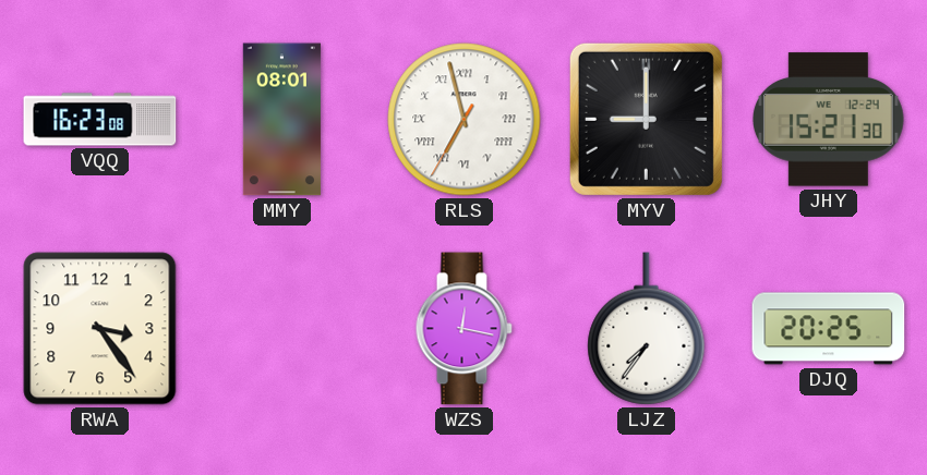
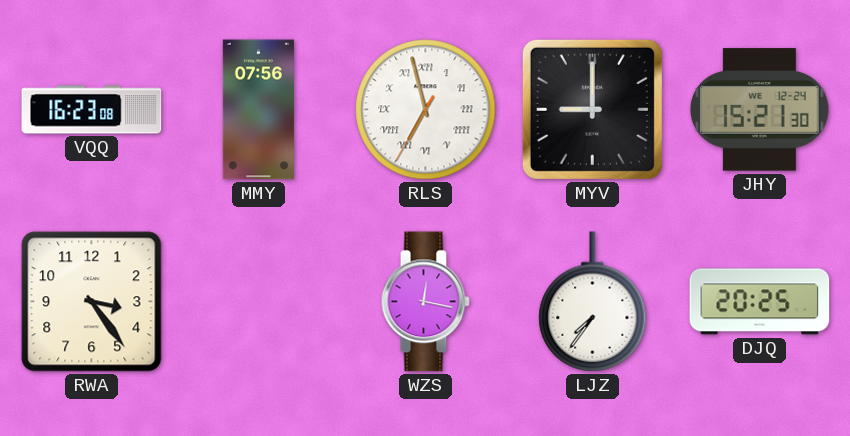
MMY: 08:01 -> 07:56
